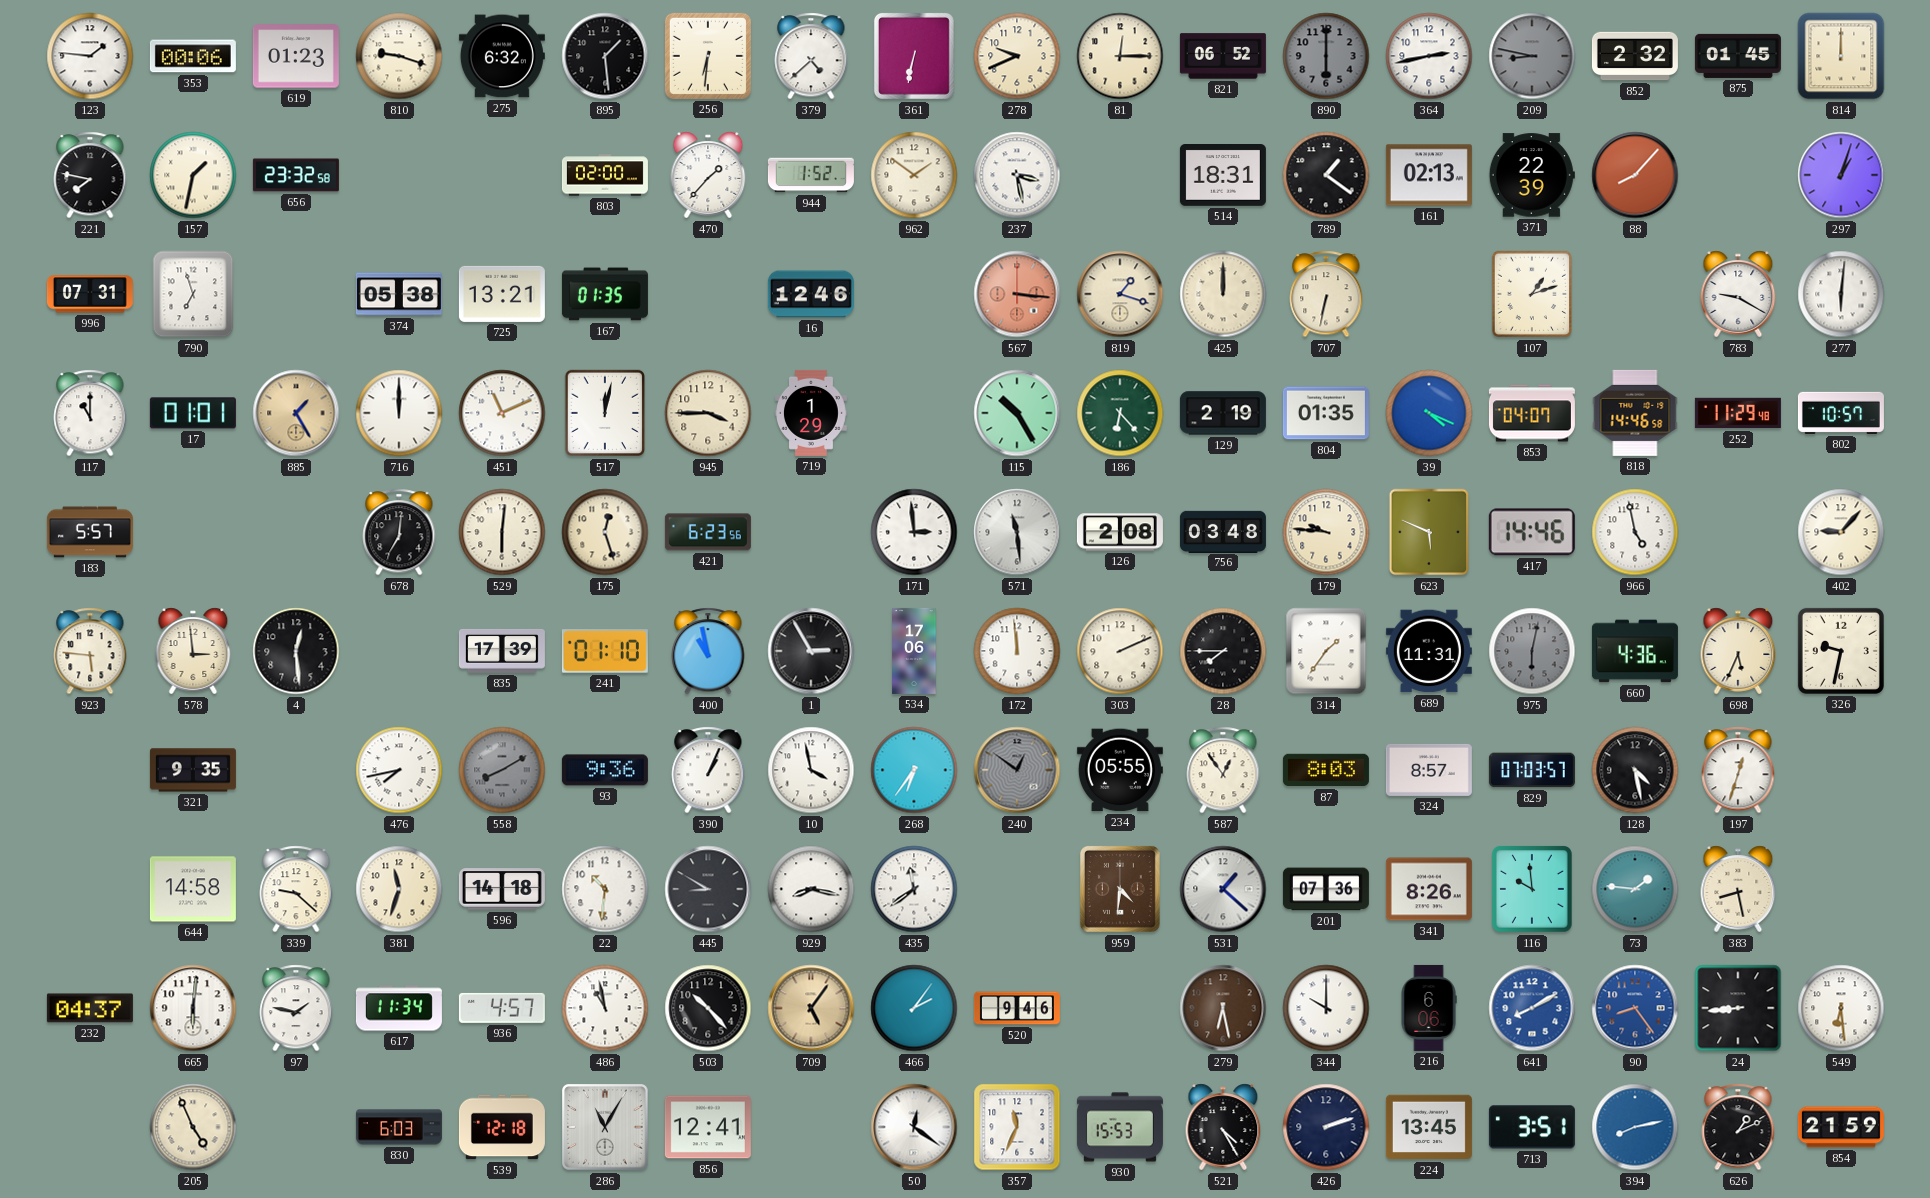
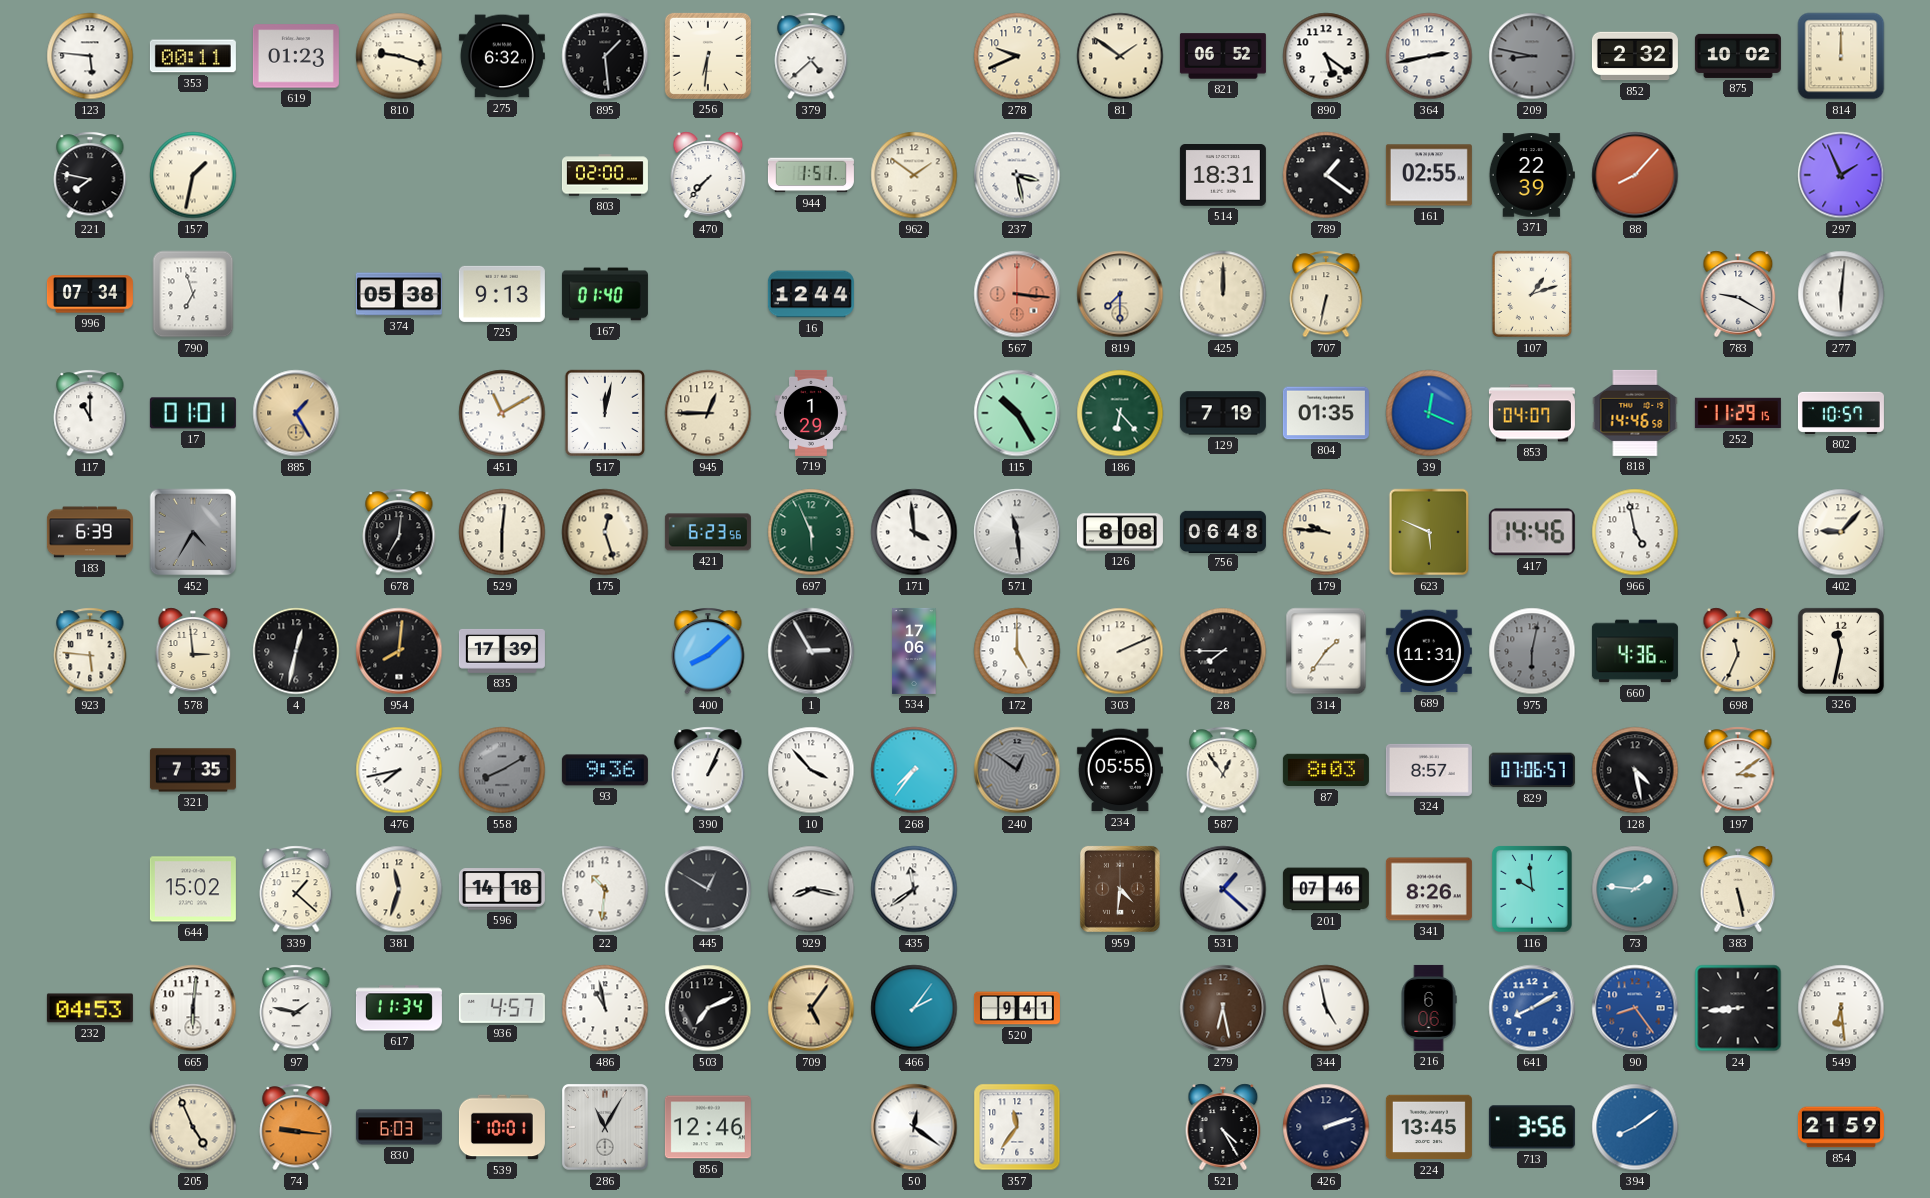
123: 1:46 -> 5:46
353: 00:06 -> 00:11
361: 6:32 -> none
81: 12:15 -> 1:51
890: 6:00 -> 5:21
890 dial: grey -> white
875: 01:45 -> 10:02
656: 23:32 -> none
470: 1:37 -> 7:37
944: 1:52 -> 1:51
161: 02:13 -> 02:55
297: 1:03 -> 1:56
996: 07:31 -> 07:34
725: 13:21 -> 9:13
167: 01:35 -> 01:40
16: 12:46 -> 12:44
819: 1:18 -> 7:30
716: 12:00 -> none
451: 11:11 -> 11:10
945: 3:45 -> 12:45
129: 2:19 -> 7:19
39: 4:19 -> 12:19
252: 11:29:48 -> 11:29:15
183: 5:57 -> 6:39
452: none -> 4:35
697: none -> 5:56
171: 2:59 -> 3:59
126: 2:08 -> 8:08
756: 03:48 -> 06:48
4: 12:29 -> 12:32
954: none -> 8:01
241: 01:10 -> none
400: 10:58 -> 8:08
172: 11:59 -> 5:00
698: 5:34 -> 11:34
326: 9:32 -> 11:32
321: 9:35 -> 7:35
10: 3:58 -> 3:53
268: 6:36 -> 7:36
829: 07:03 -> 07:06
197: 12:33 -> 3:09
644: 14:58 -> 15:02
339: 9:22 -> 1:22
445: 8:50 -> 12:50
201: 07:36 -> 07:46
383: 8:28 -> 5:28
232: 04:37 -> 04:53
503: 10:23 -> 7:11
520: 9:46 -> 9:41
344: 10:00 -> 4:58
74: none -> 9:16
539: 12:18 -> 10:01
856: 12:41 -> 12:46
357: 11:34 -> 11:36
930: 15:53 -> none
713: 3:51 -> 3:56
394: 8:13 -> 8:09
626: 1:11 -> none
